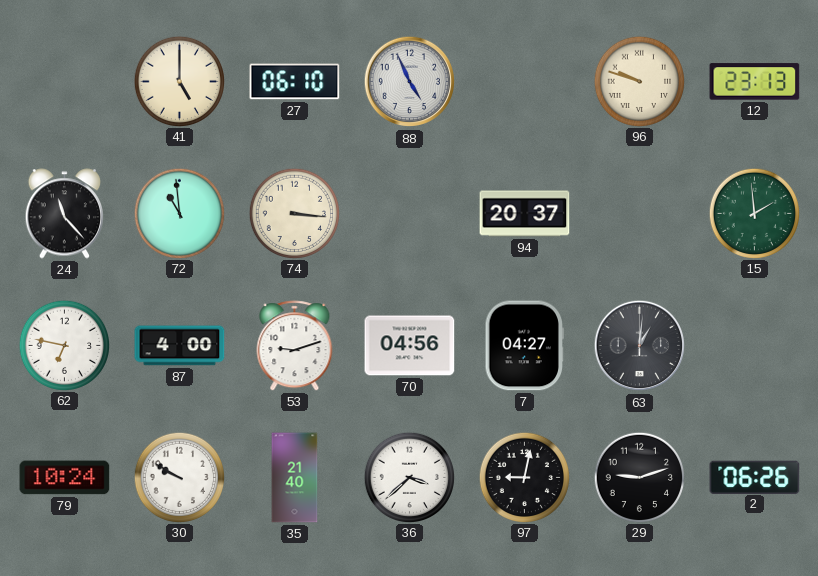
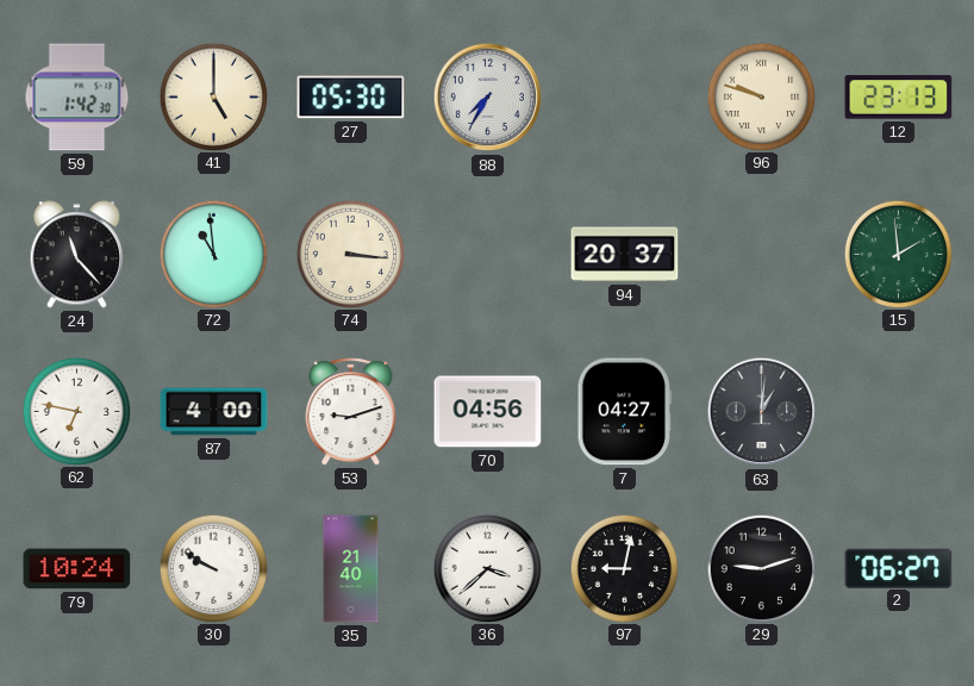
59: none -> 1:42
27: 06:10 -> 05:30
88: 4:56 -> 7:35
2: 06:26 -> 06:27
